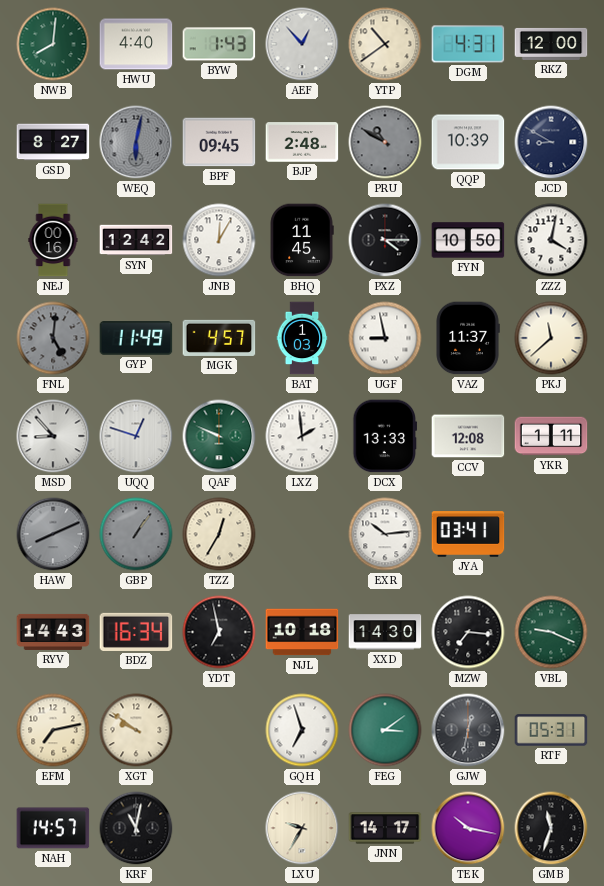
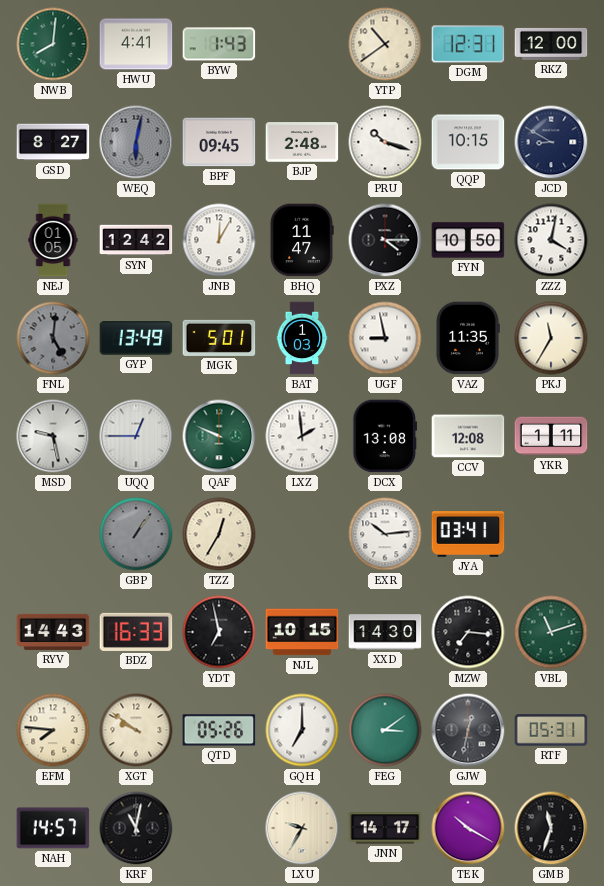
HWU: 4:40 -> 4:41
AEF: 12:53 -> none
DGM: 4:31 -> 12:31
PRU: 10:50 -> 10:18
PRU dial: grey -> white
QQP: 10:39 -> 10:15
NEJ: 00:16 -> 01:05
BHQ: 11:45 -> 11:47
GYP: 11:49 -> 13:49
MGK: 4:57 -> 5:01
VAZ: 11:37 -> 11:35
PKJ: 11:38 -> 11:35
MSD: 8:53 -> 9:28
UQQ: 12:48 -> 12:45
DCX: 13:33 -> 13:08
HAW: 8:11 -> none
BDZ: 16:34 -> 16:33
NJL: 10:18 -> 10:15
VBL: 9:19 -> 11:12
EFM: 7:13 -> 7:46
QTD: none -> 05:26
GQH: 6:57 -> 7:00
TEK: 10:17 -> 10:20
